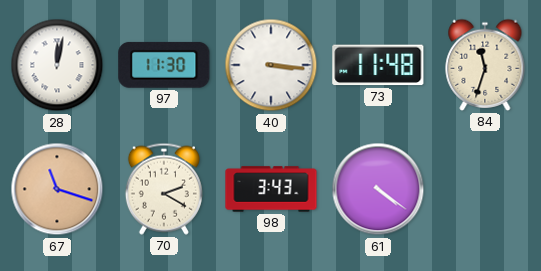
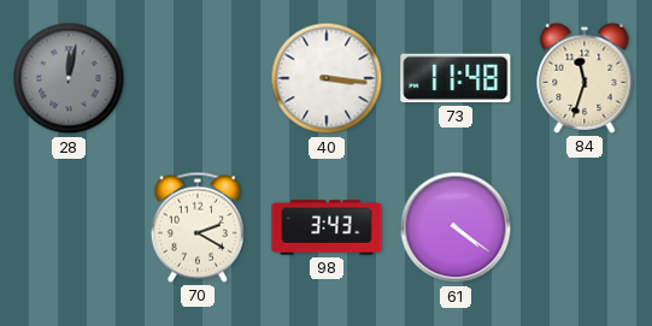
28 dial: white -> grey
97: 11:30 -> none
67: 11:18 -> none
